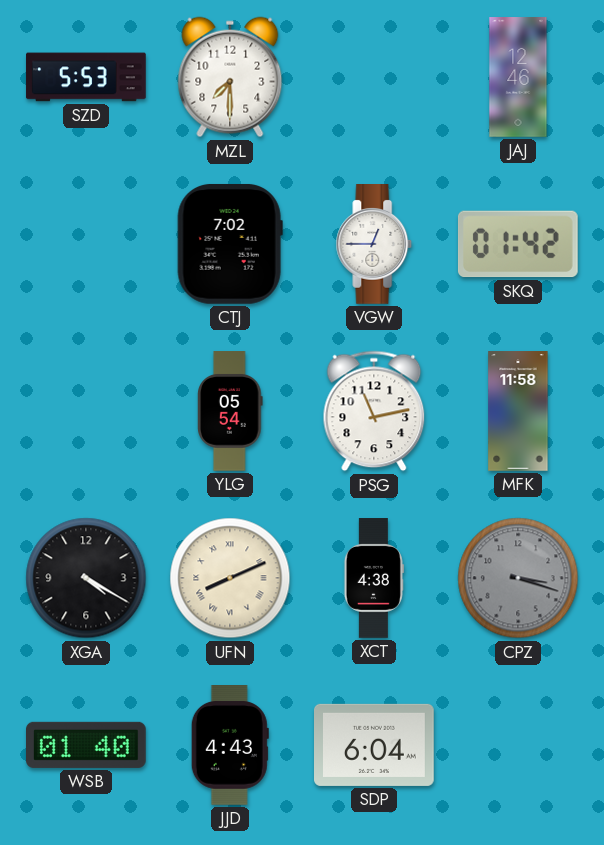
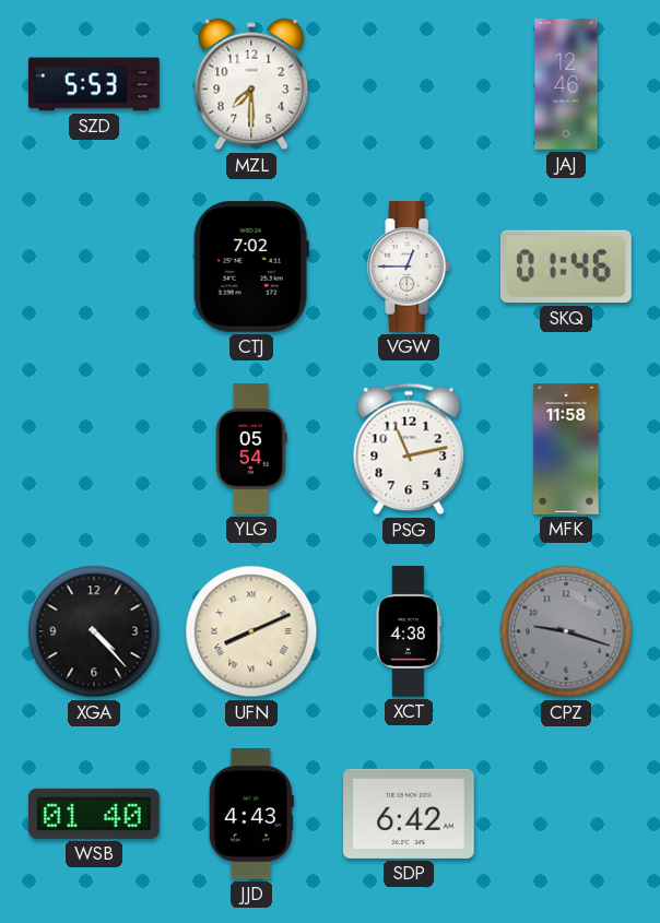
SKQ: 01:42 -> 01:46
XGA: 4:20 -> 4:23
CPZ: 3:18 -> 9:18
SDP: 6:04 -> 6:42
